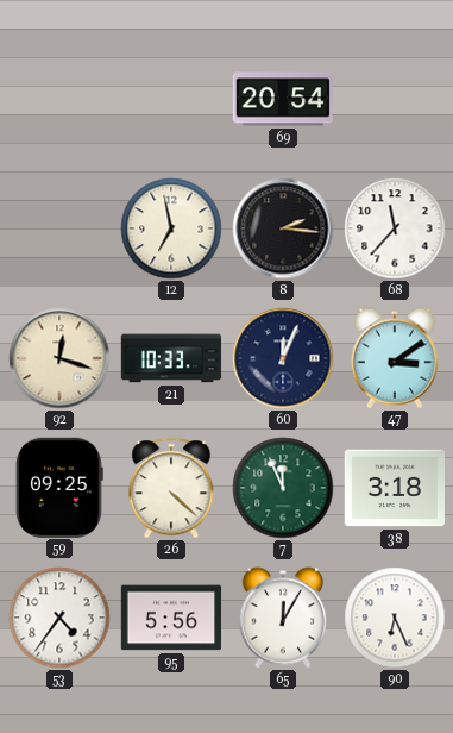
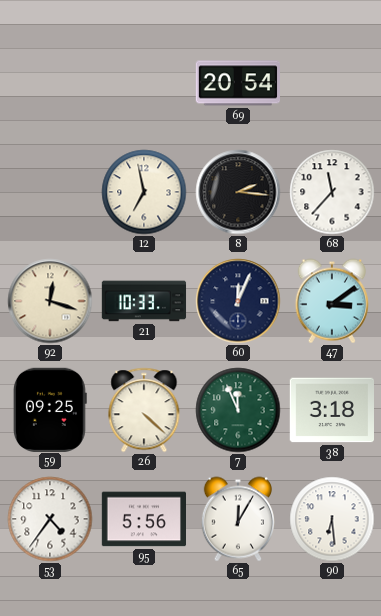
90: 6:26 -> 6:29
